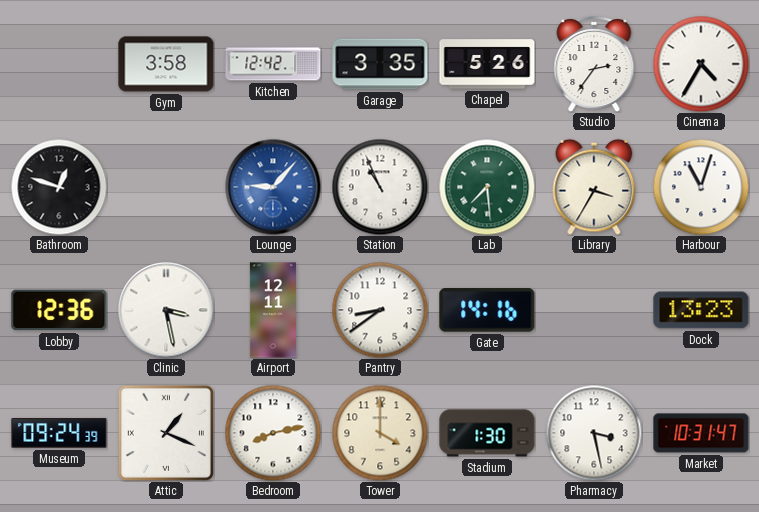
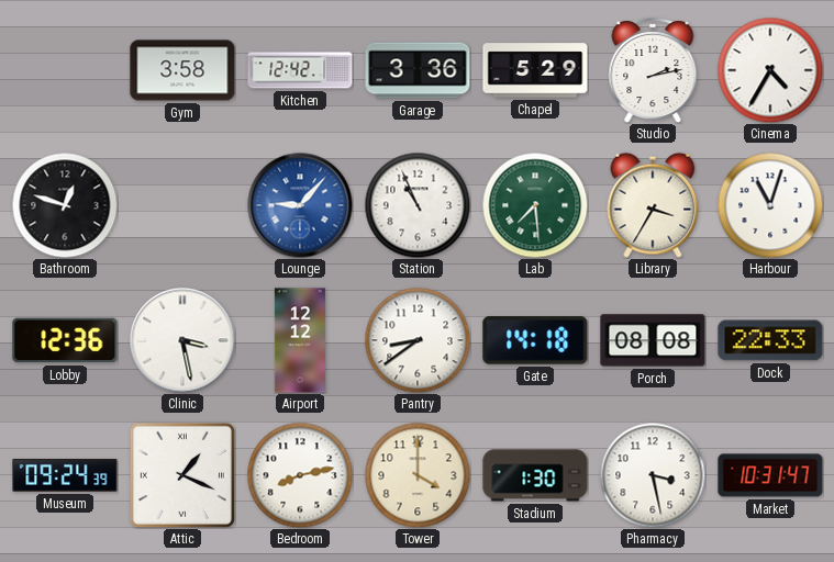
Garage: 3:35 -> 3:36
Chapel: 5:26 -> 5:29
Studio: 2:36 -> 2:13
Airport: 12:11 -> 12:12
Gate: 14:16 -> 14:18
Porch: none -> 08:08
Dock: 13:23 -> 22:33
